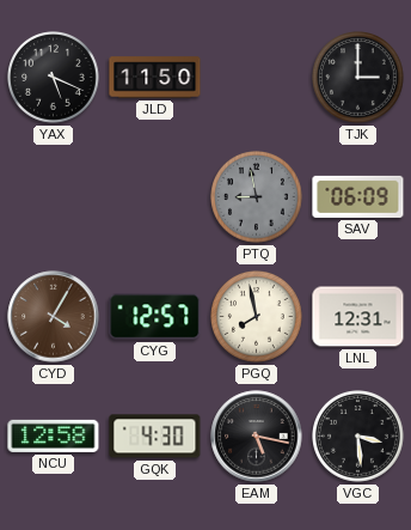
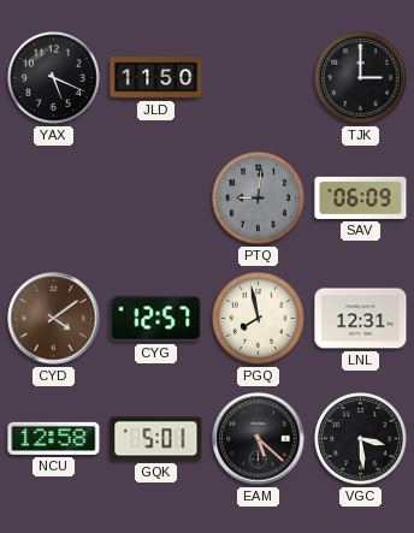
PTQ: 8:58 -> 9:01
CYD: 4:05 -> 4:09
GQK: 4:30 -> 5:01
EAM: 5:17 -> 5:22
